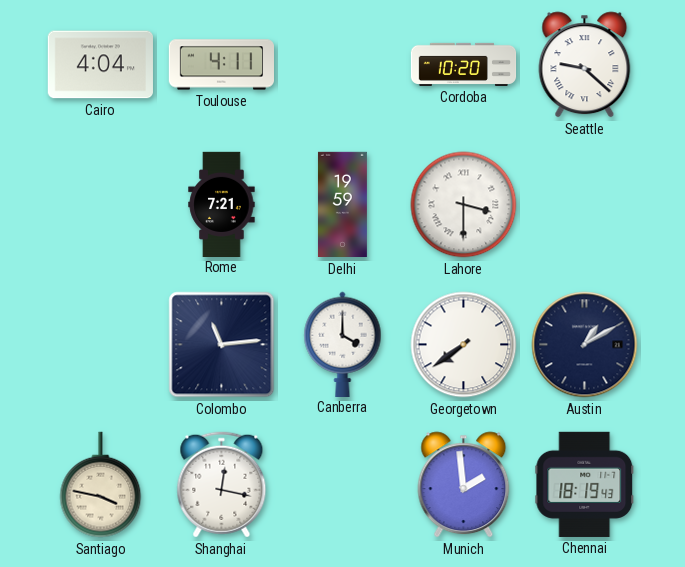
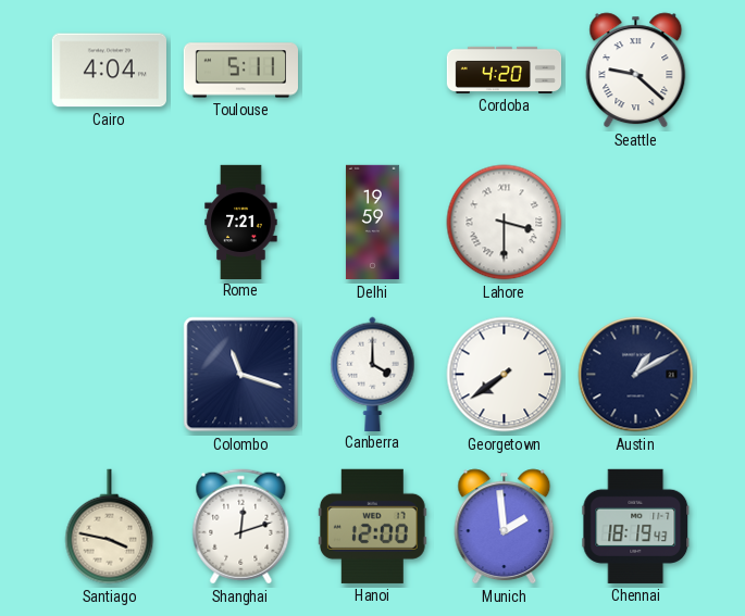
Toulouse: 4:11 -> 5:11
Cordoba: 10:20 -> 4:20
Colombo: 11:14 -> 11:18
Shanghai: 12:17 -> 12:12
Hanoi: none -> 12:00
